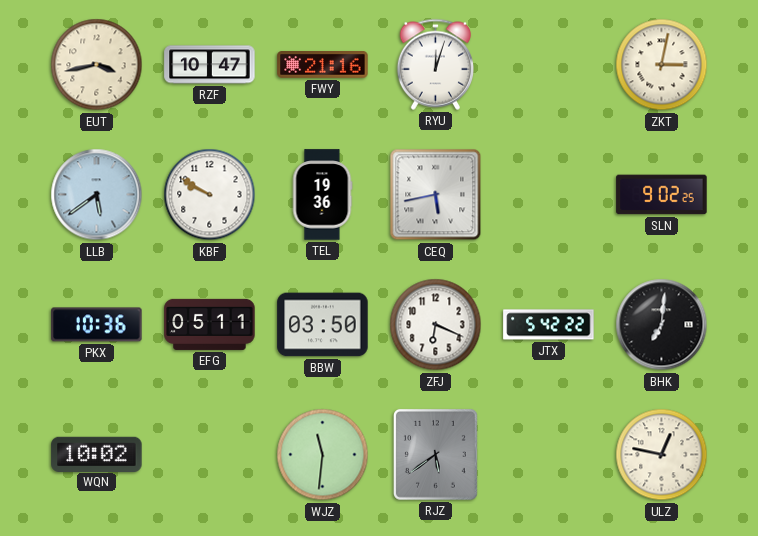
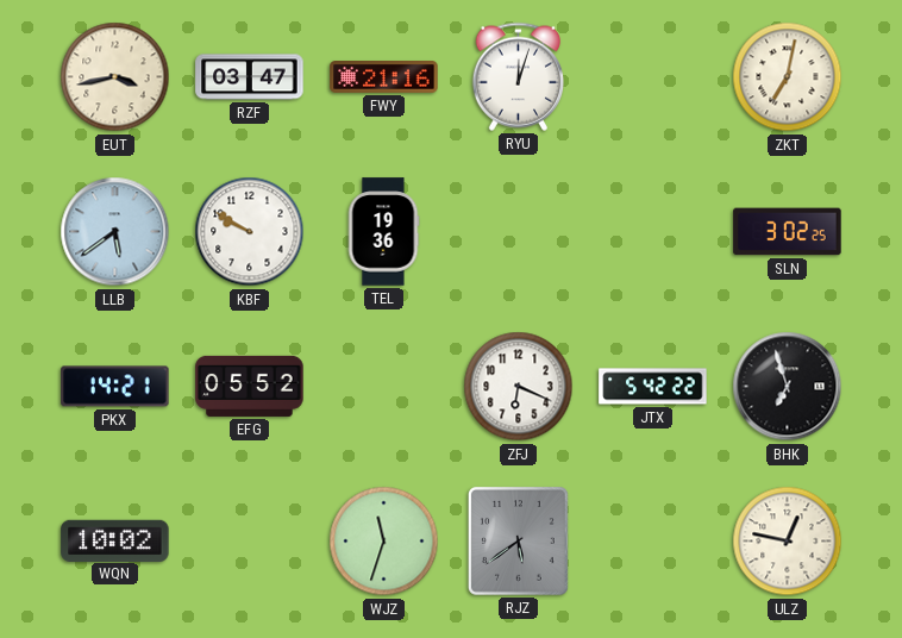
RZF: 10:47 -> 03:47
ZKT: 3:02 -> 7:02
CEQ: 5:43 -> none
SLN: 9:02 -> 3:02
PKX: 10:36 -> 14:21
EFG: 05:11 -> 05:52
BBW: 03:50 -> none
BHK: 7:01 -> 6:57
WJZ: 11:31 -> 11:33
